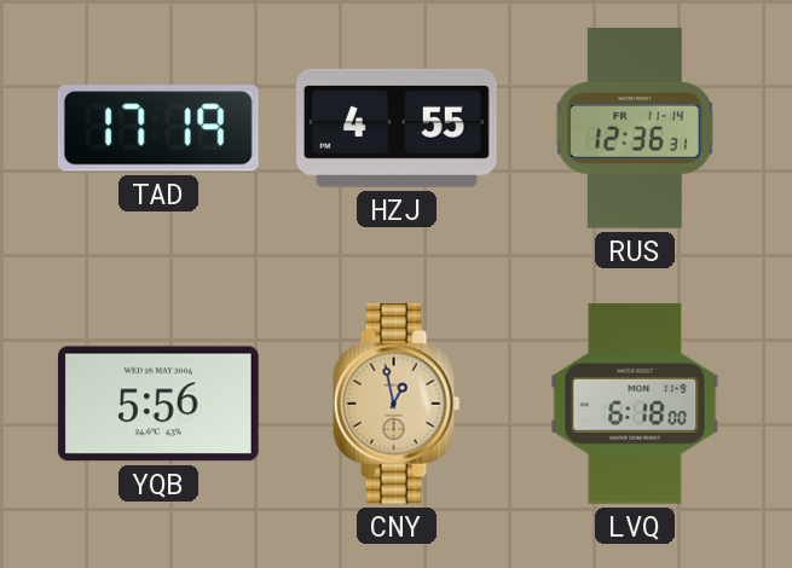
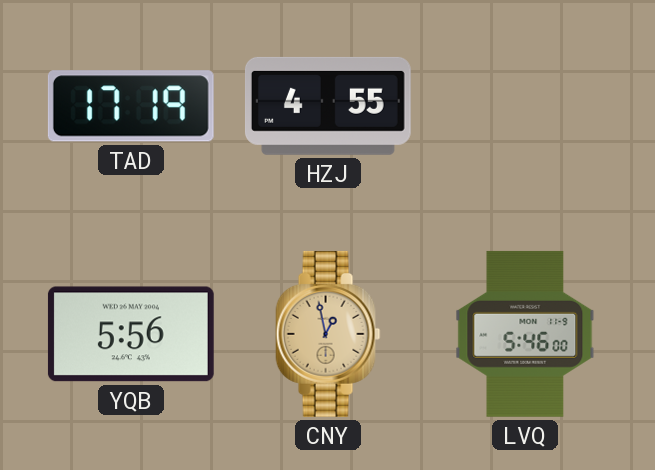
RUS: 12:36 -> none
LVQ: 6:18 -> 5:46
